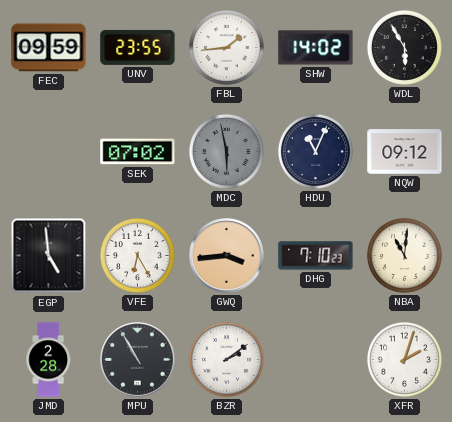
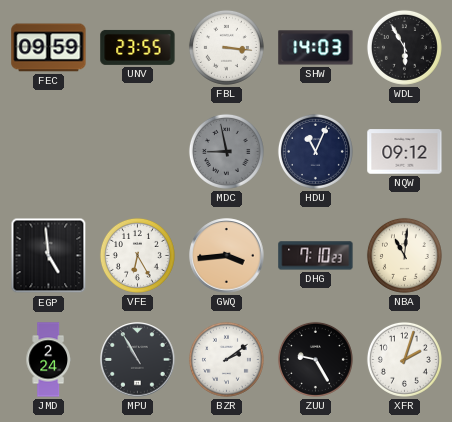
FBL: 1:44 -> 3:16
SHW: 14:02 -> 14:03
SEK: 07:02 -> none
MDC: 5:58 -> 8:58
JMD: 2:28 -> 2:24
ZUU: none -> 9:25
